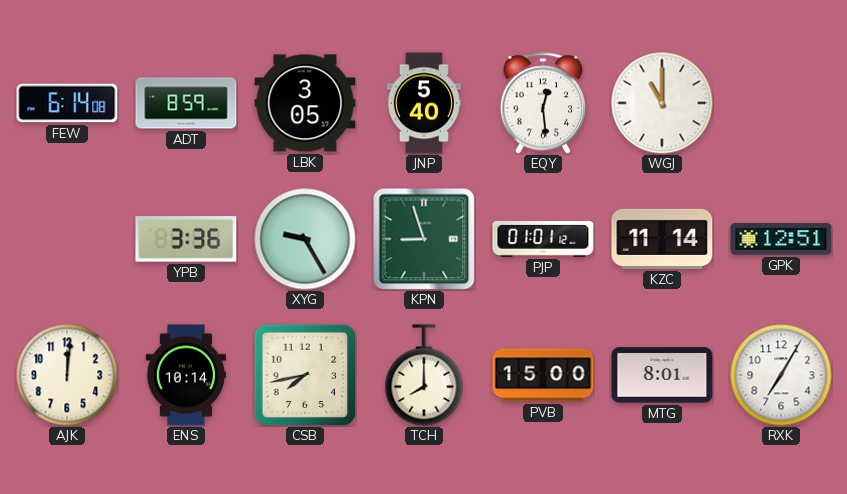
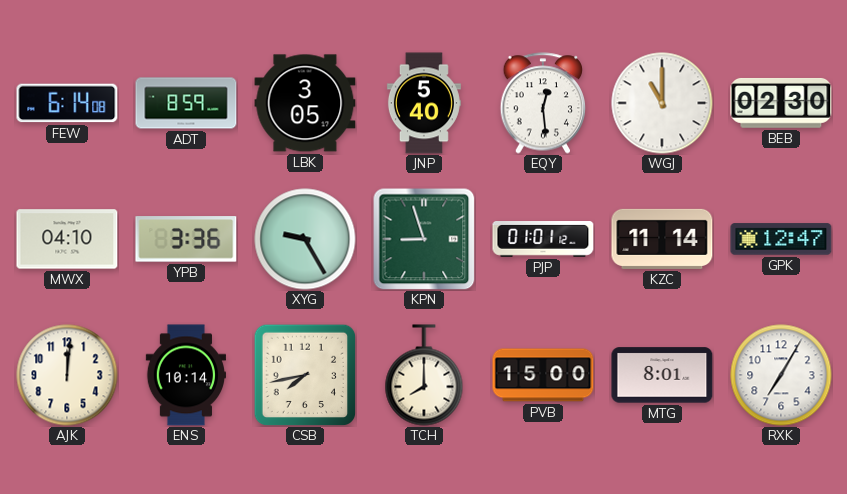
BEB: none -> 02:30
MWX: none -> 04:10
GPK: 12:51 -> 12:47
